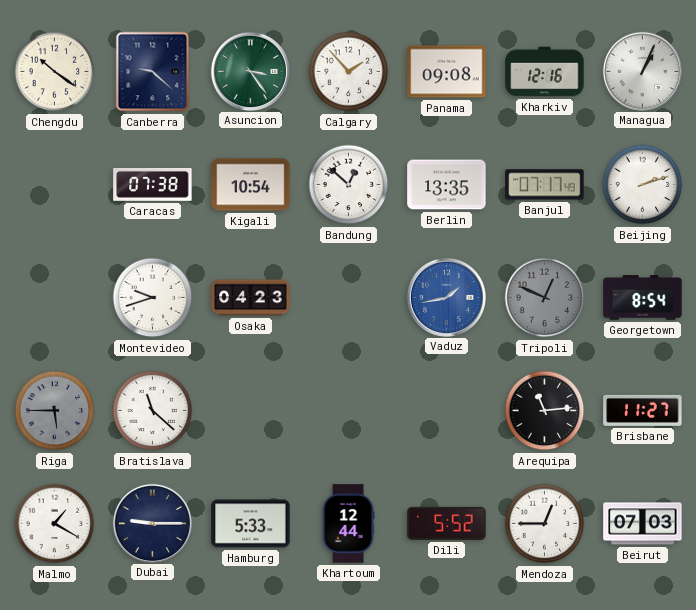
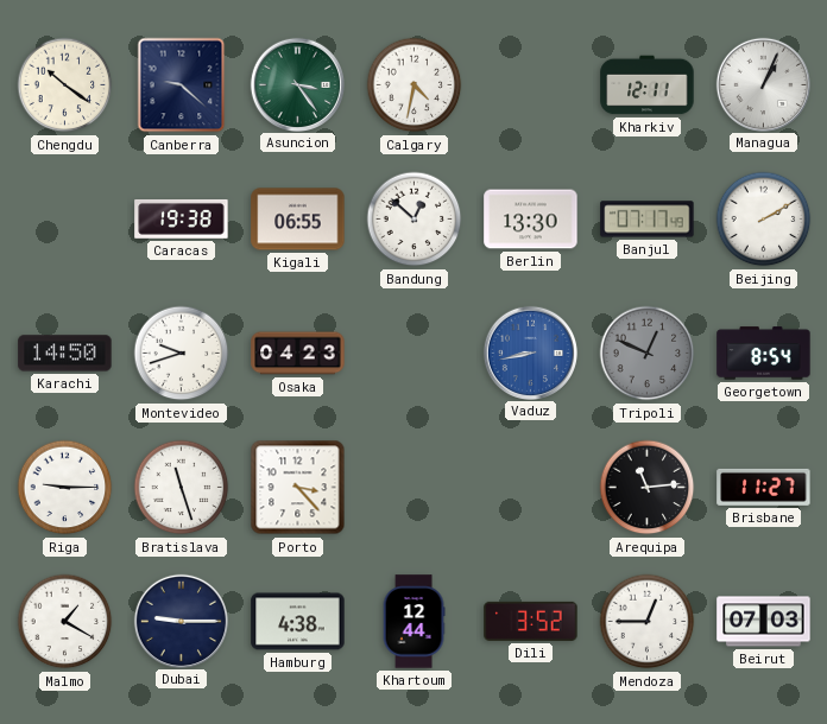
Calgary: 1:53 -> 4:32
Panama: 09:08 -> none
Kharkiv: 12:16 -> 12:11
Caracas: 07:38 -> 19:38
Kigali: 10:54 -> 06:55
Berlin: 13:35 -> 13:30
Beijing: 2:12 -> 2:10
Karachi: none -> 14:50
Vaduz: 1:43 -> 8:43
Riga: 5:45 -> 9:15
Riga dial: grey -> white
Bratislava: 11:22 -> 11:27
Porto: none -> 3:23
Hamburg: 5:33 -> 4:38
Dili: 5:52 -> 3:52
